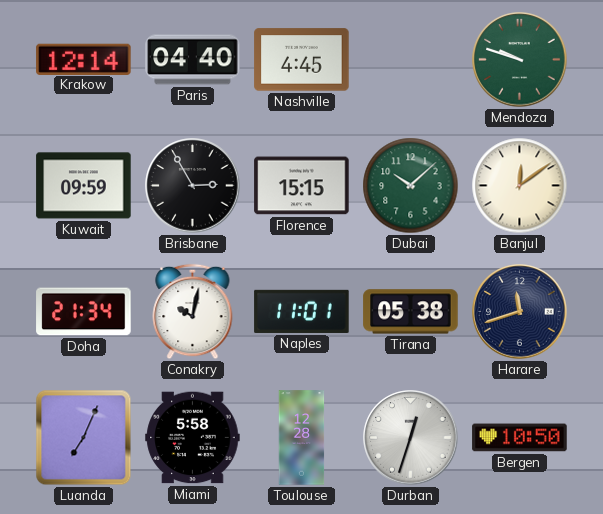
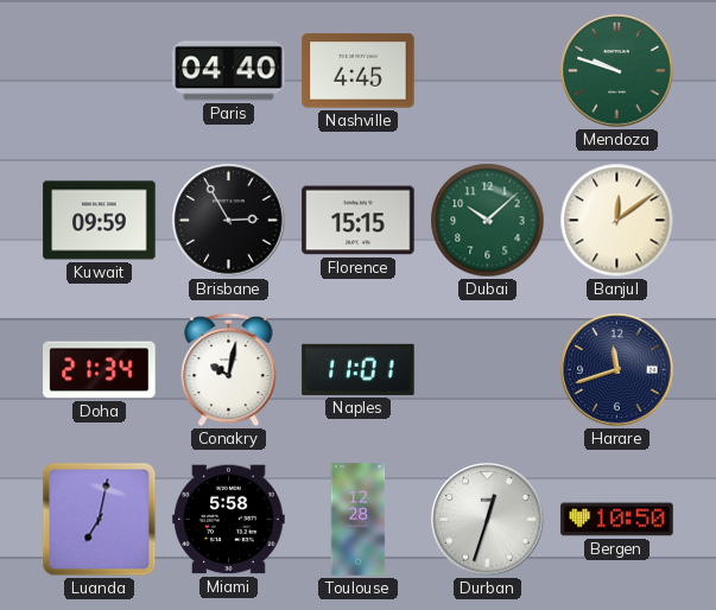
Krakow: 12:14 -> none
Tirana: 05:38 -> none
Luanda: 7:04 -> 7:02
